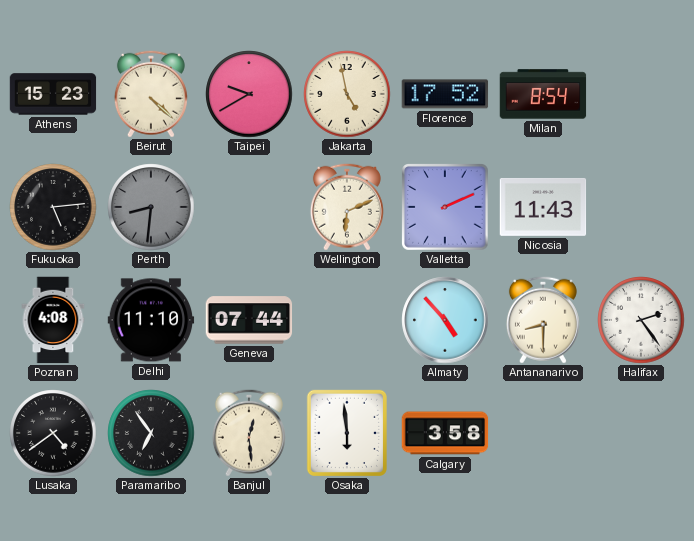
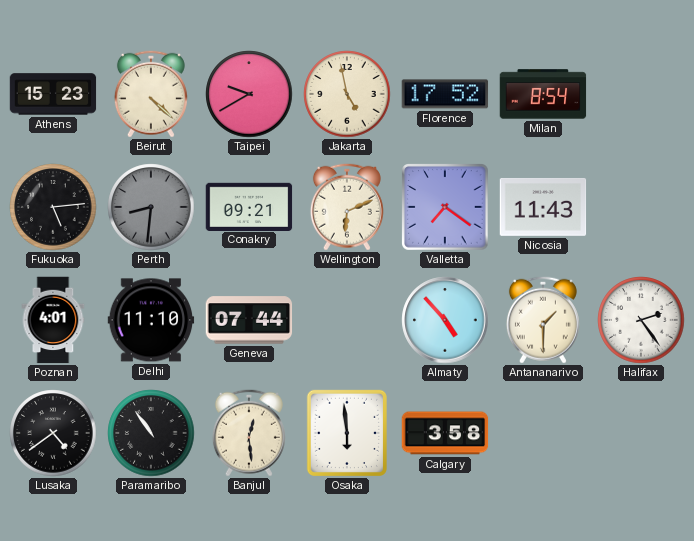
Conakry: none -> 09:21
Valletta: 2:11 -> 7:21
Poznan: 4:08 -> 4:01
Antananarivo: 8:30 -> 1:30
Paramaribo: 6:54 -> 10:54
